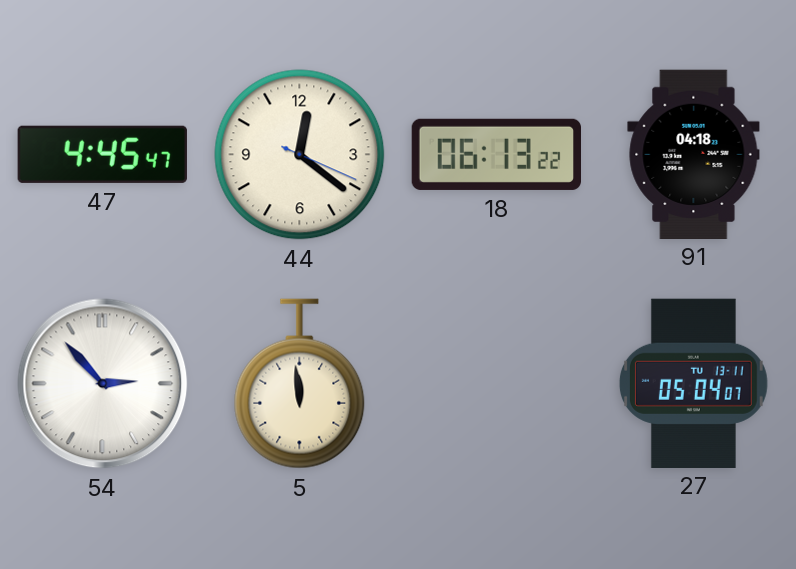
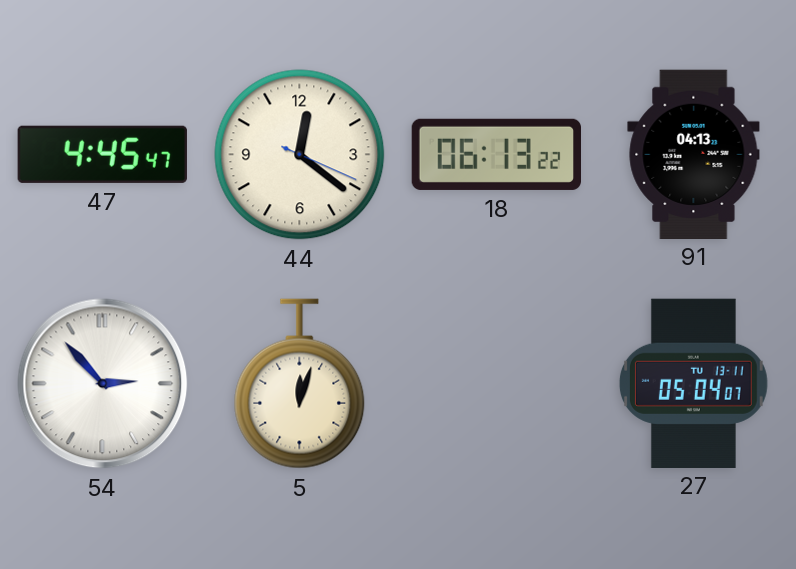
91: 04:18 -> 04:13
5: 11:59 -> 12:03
